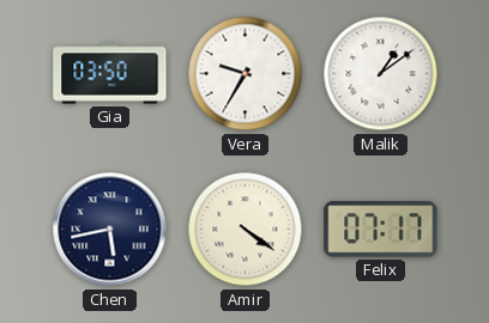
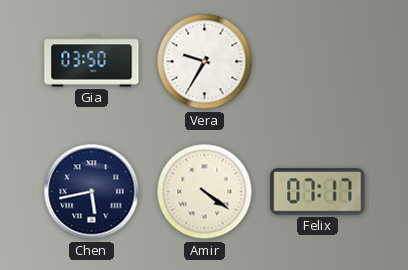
Malik: 1:09 -> none
